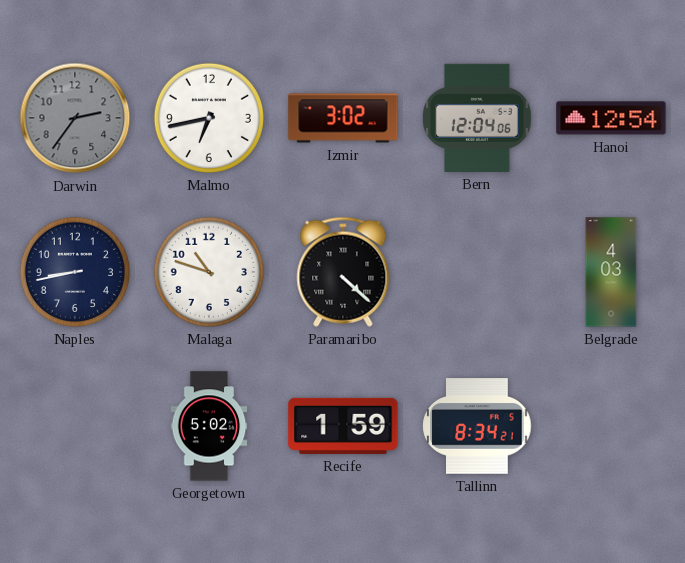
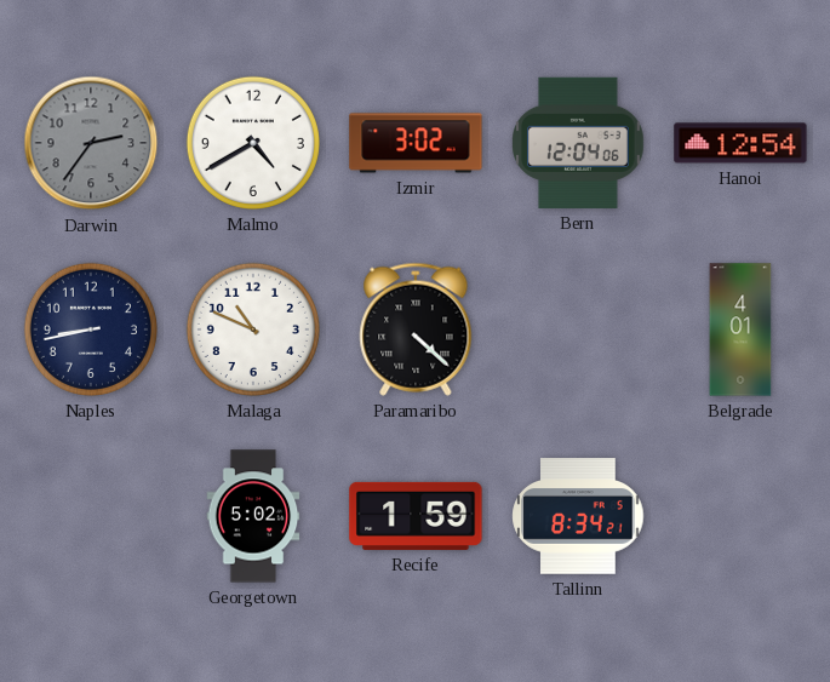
Malmo: 6:43 -> 4:40
Malaga: 10:48 -> 10:49
Belgrade: 4:03 -> 4:01
